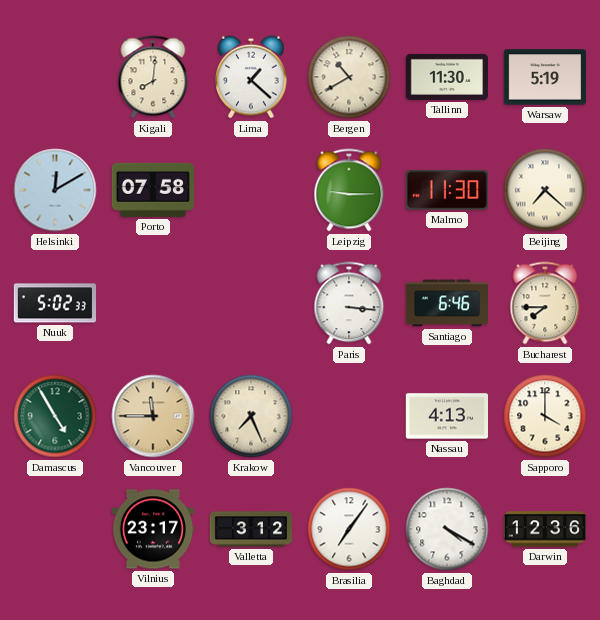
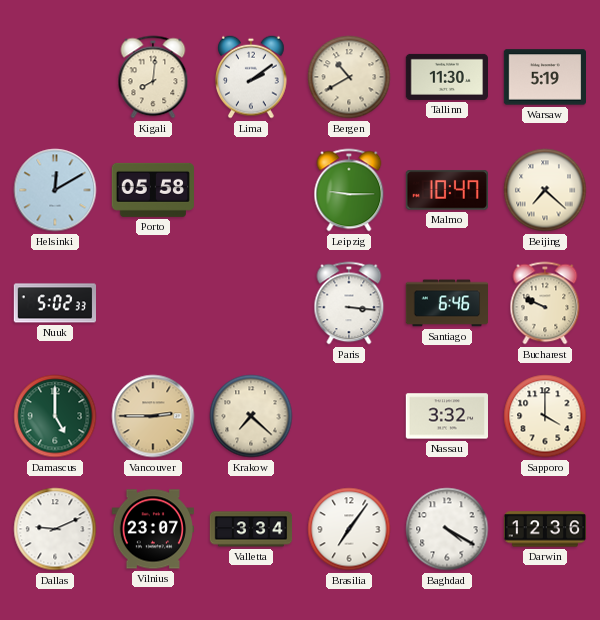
Lima: 1:22 -> 2:09
Porto: 07:58 -> 05:58
Malmo: 11:30 -> 10:47
Bucharest: 7:45 -> 9:49
Damascus: 4:55 -> 5:00
Vancouver: 11:45 -> 2:45
Krakow: 7:26 -> 7:22
Nassau: 4:13 -> 3:32
Dallas: none -> 9:11
Vilnius: 23:17 -> 23:07
Valletta: 3:12 -> 3:34
